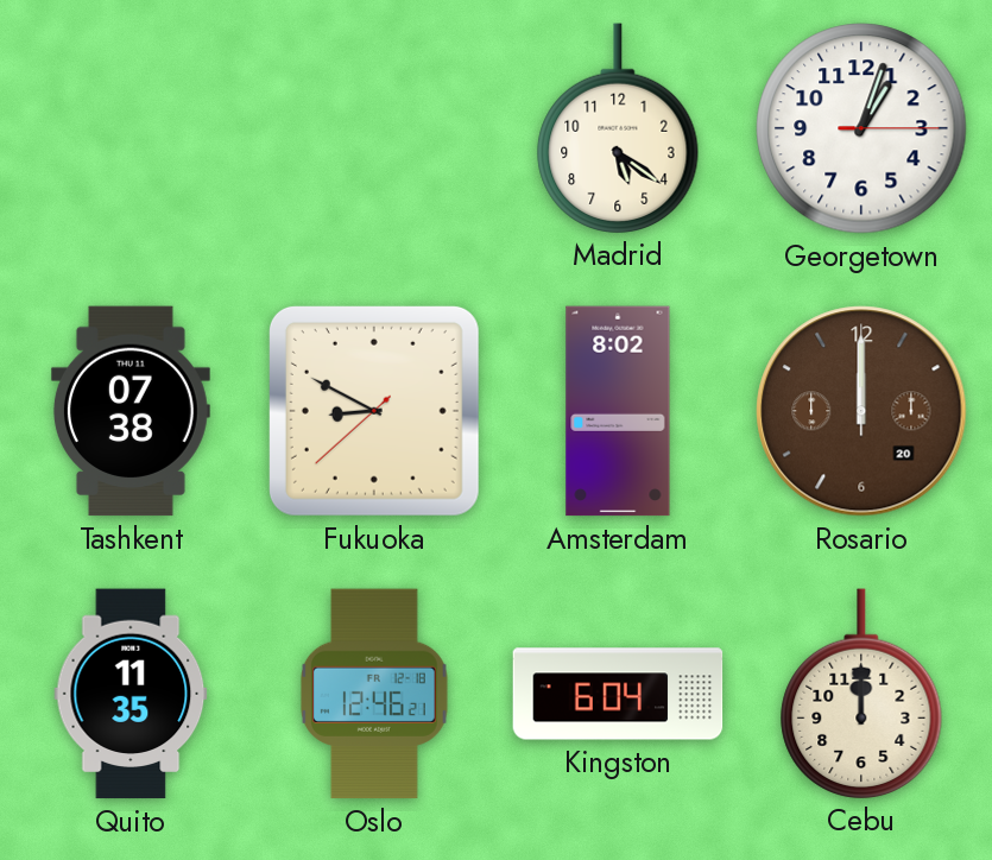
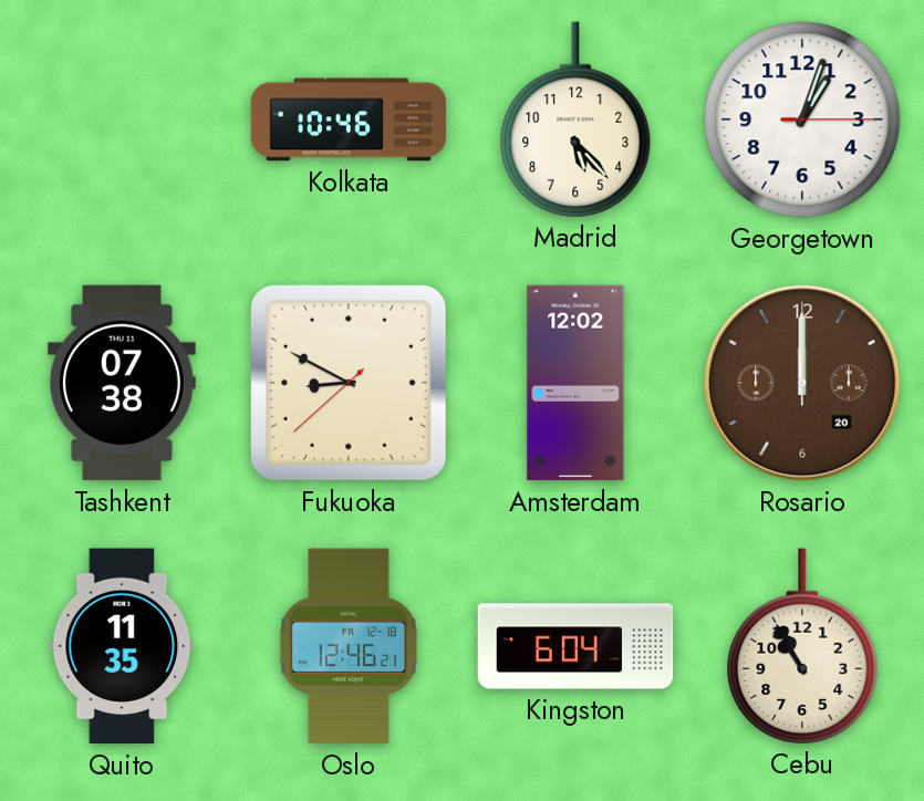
Kolkata: none -> 10:46
Madrid: 5:21 -> 5:23
Amsterdam: 8:02 -> 12:02
Cebu: 12:00 -> 10:55
